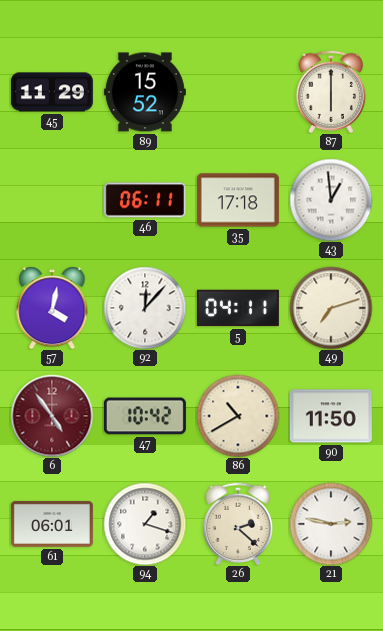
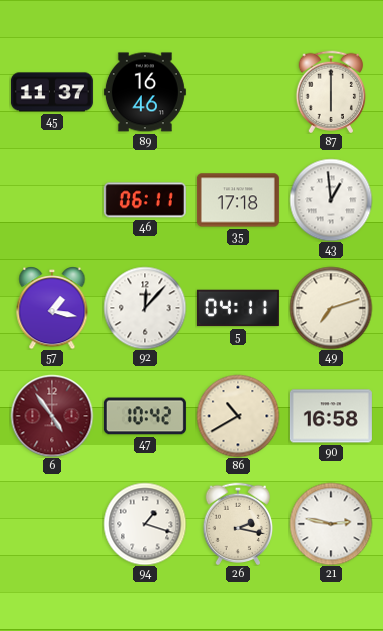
45: 11:29 -> 11:37
89: 15:52 -> 16:46
57: 4:02 -> 1:17
90: 11:50 -> 16:58
61: 06:01 -> none
26: 2:22 -> 2:17
